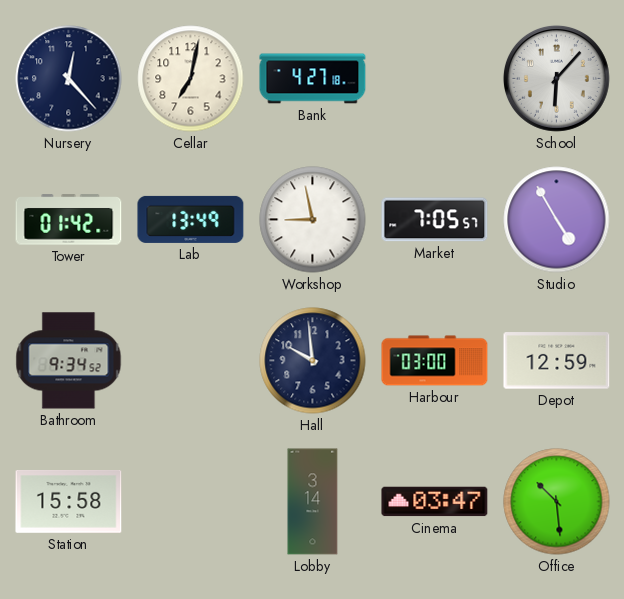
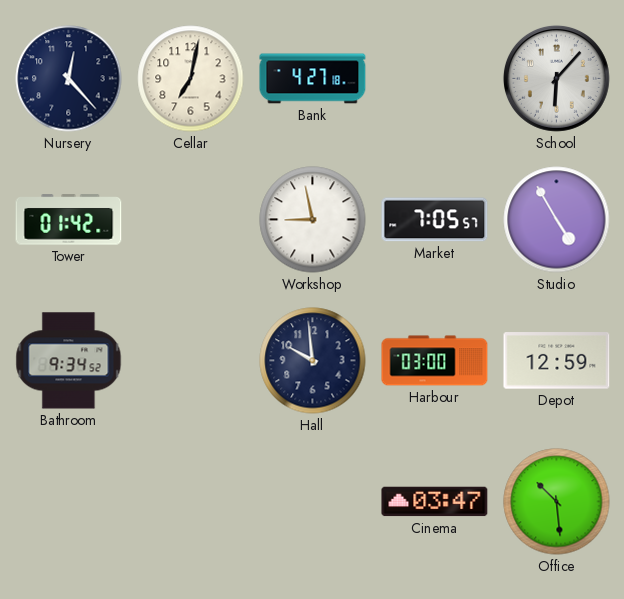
Lab: 13:49 -> none
Station: 15:58 -> none
Lobby: 3:14 -> none
